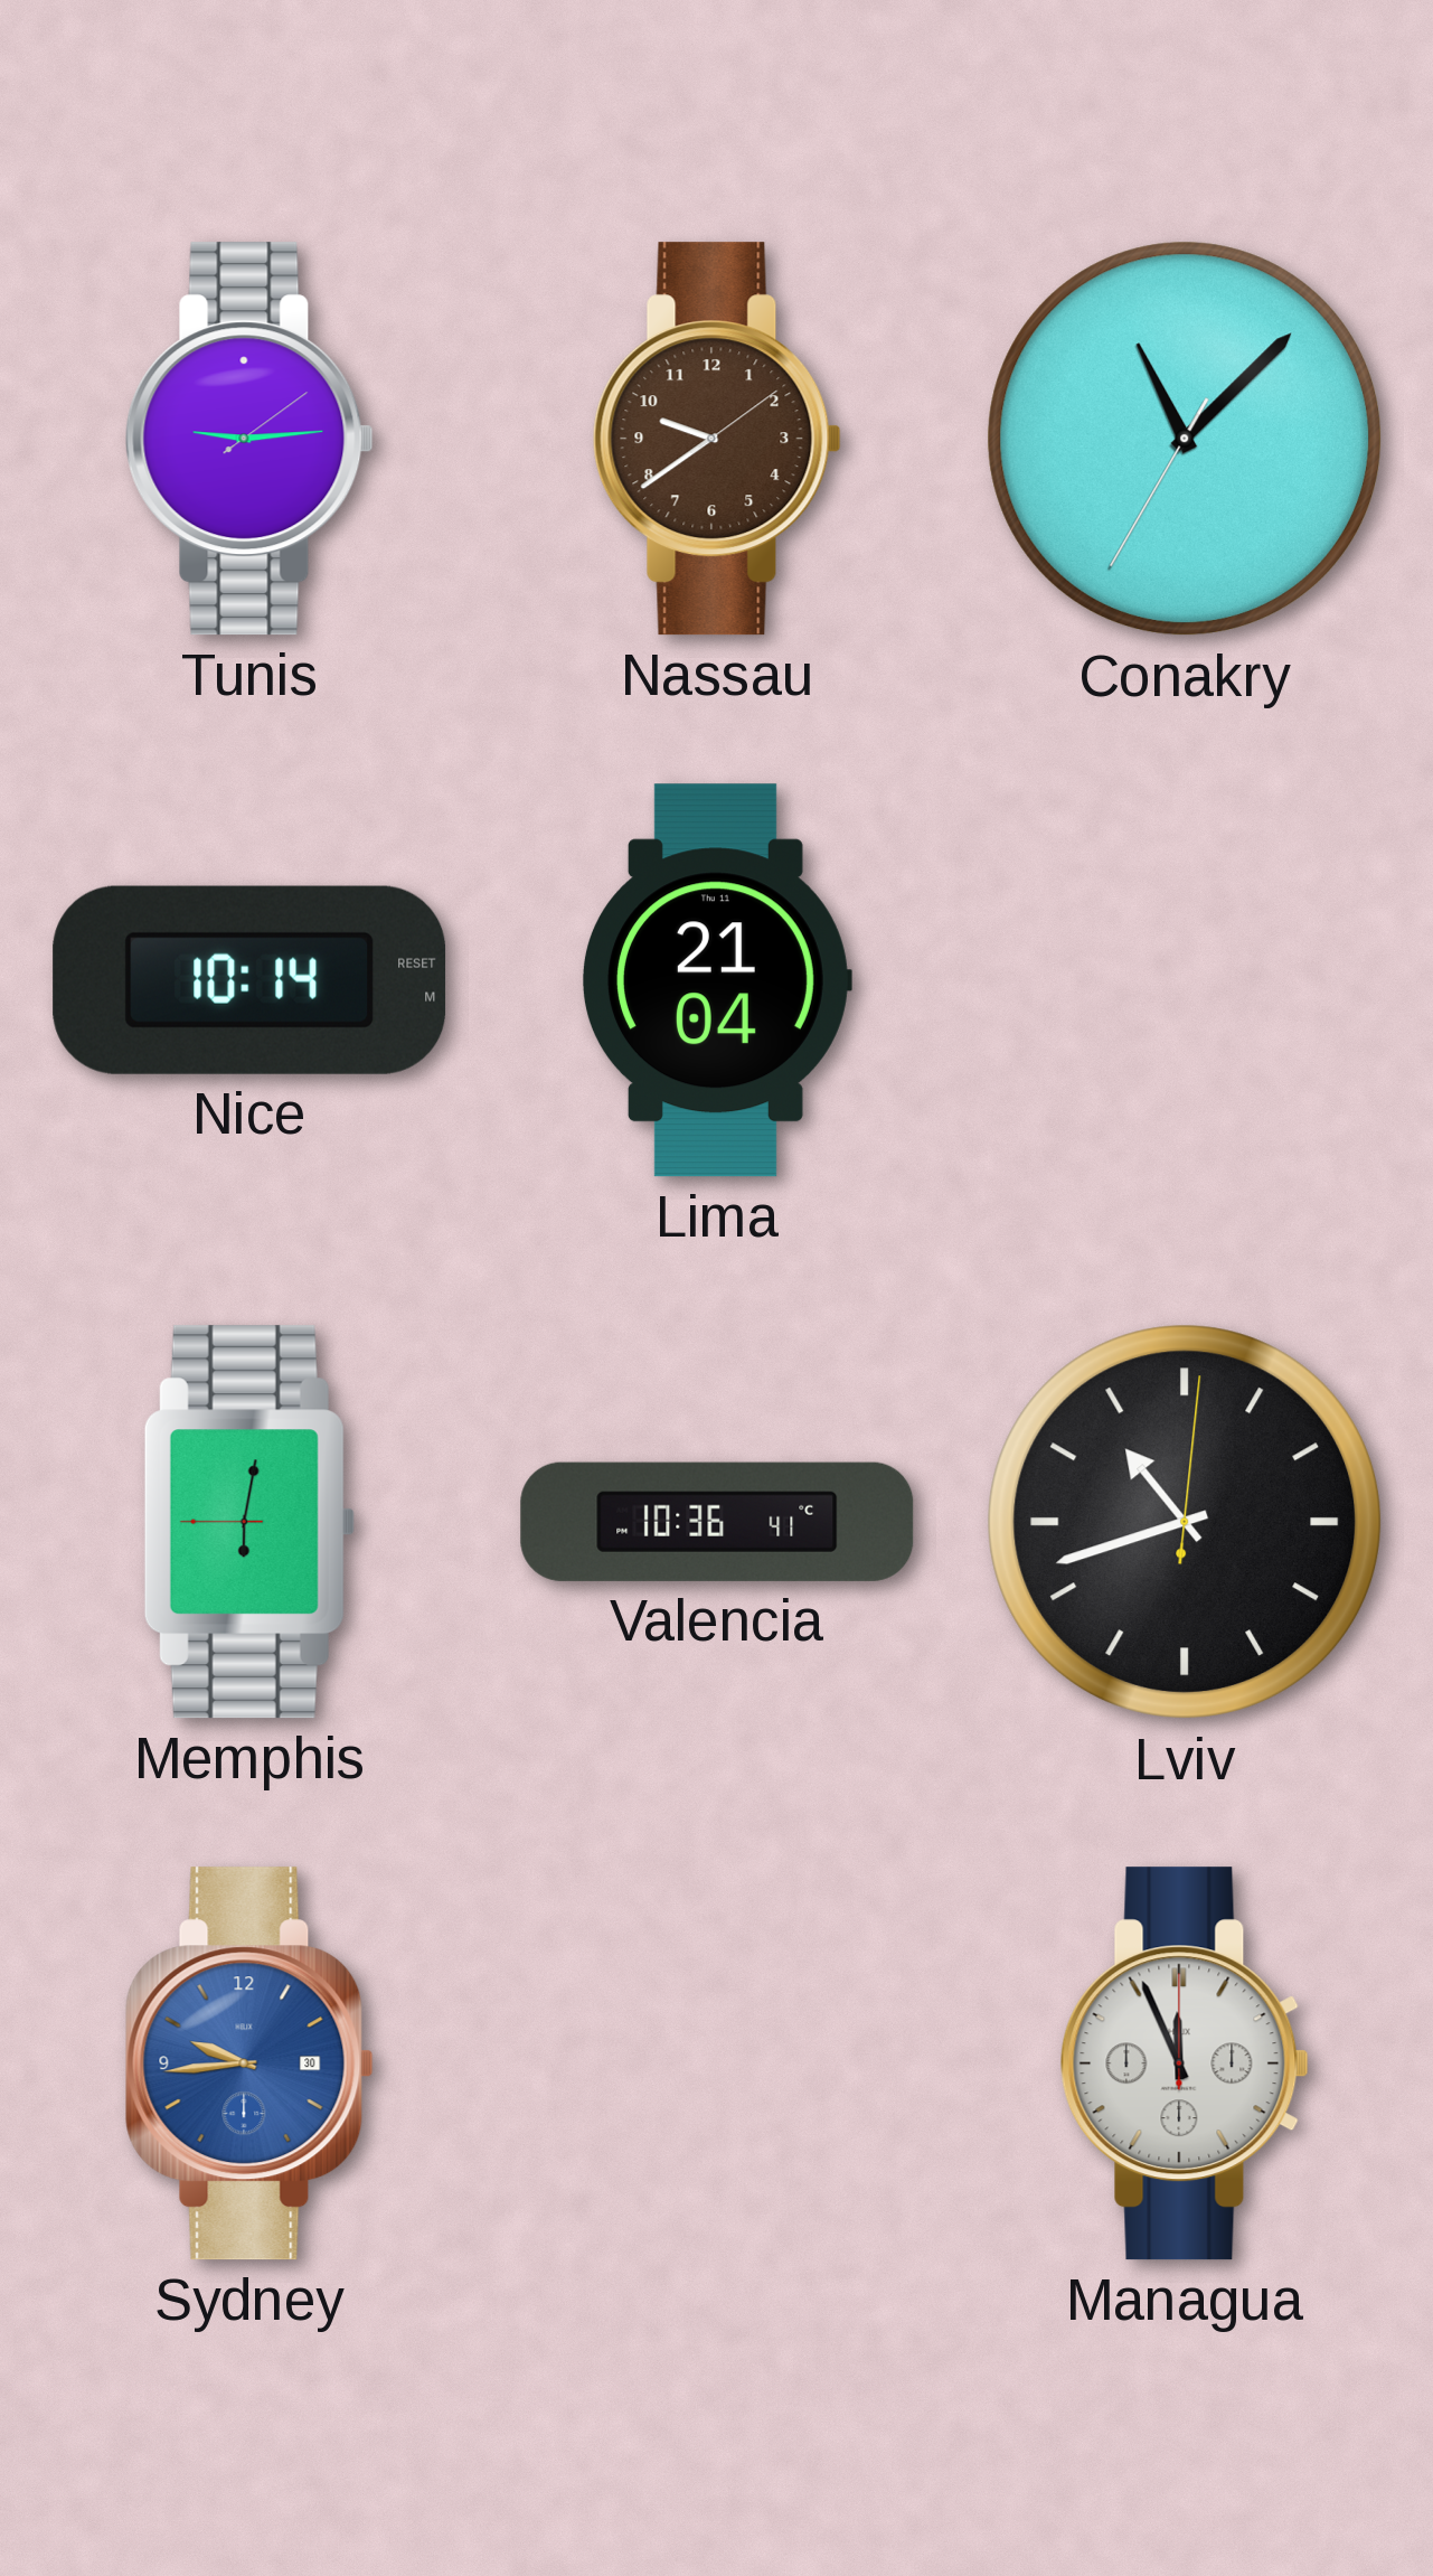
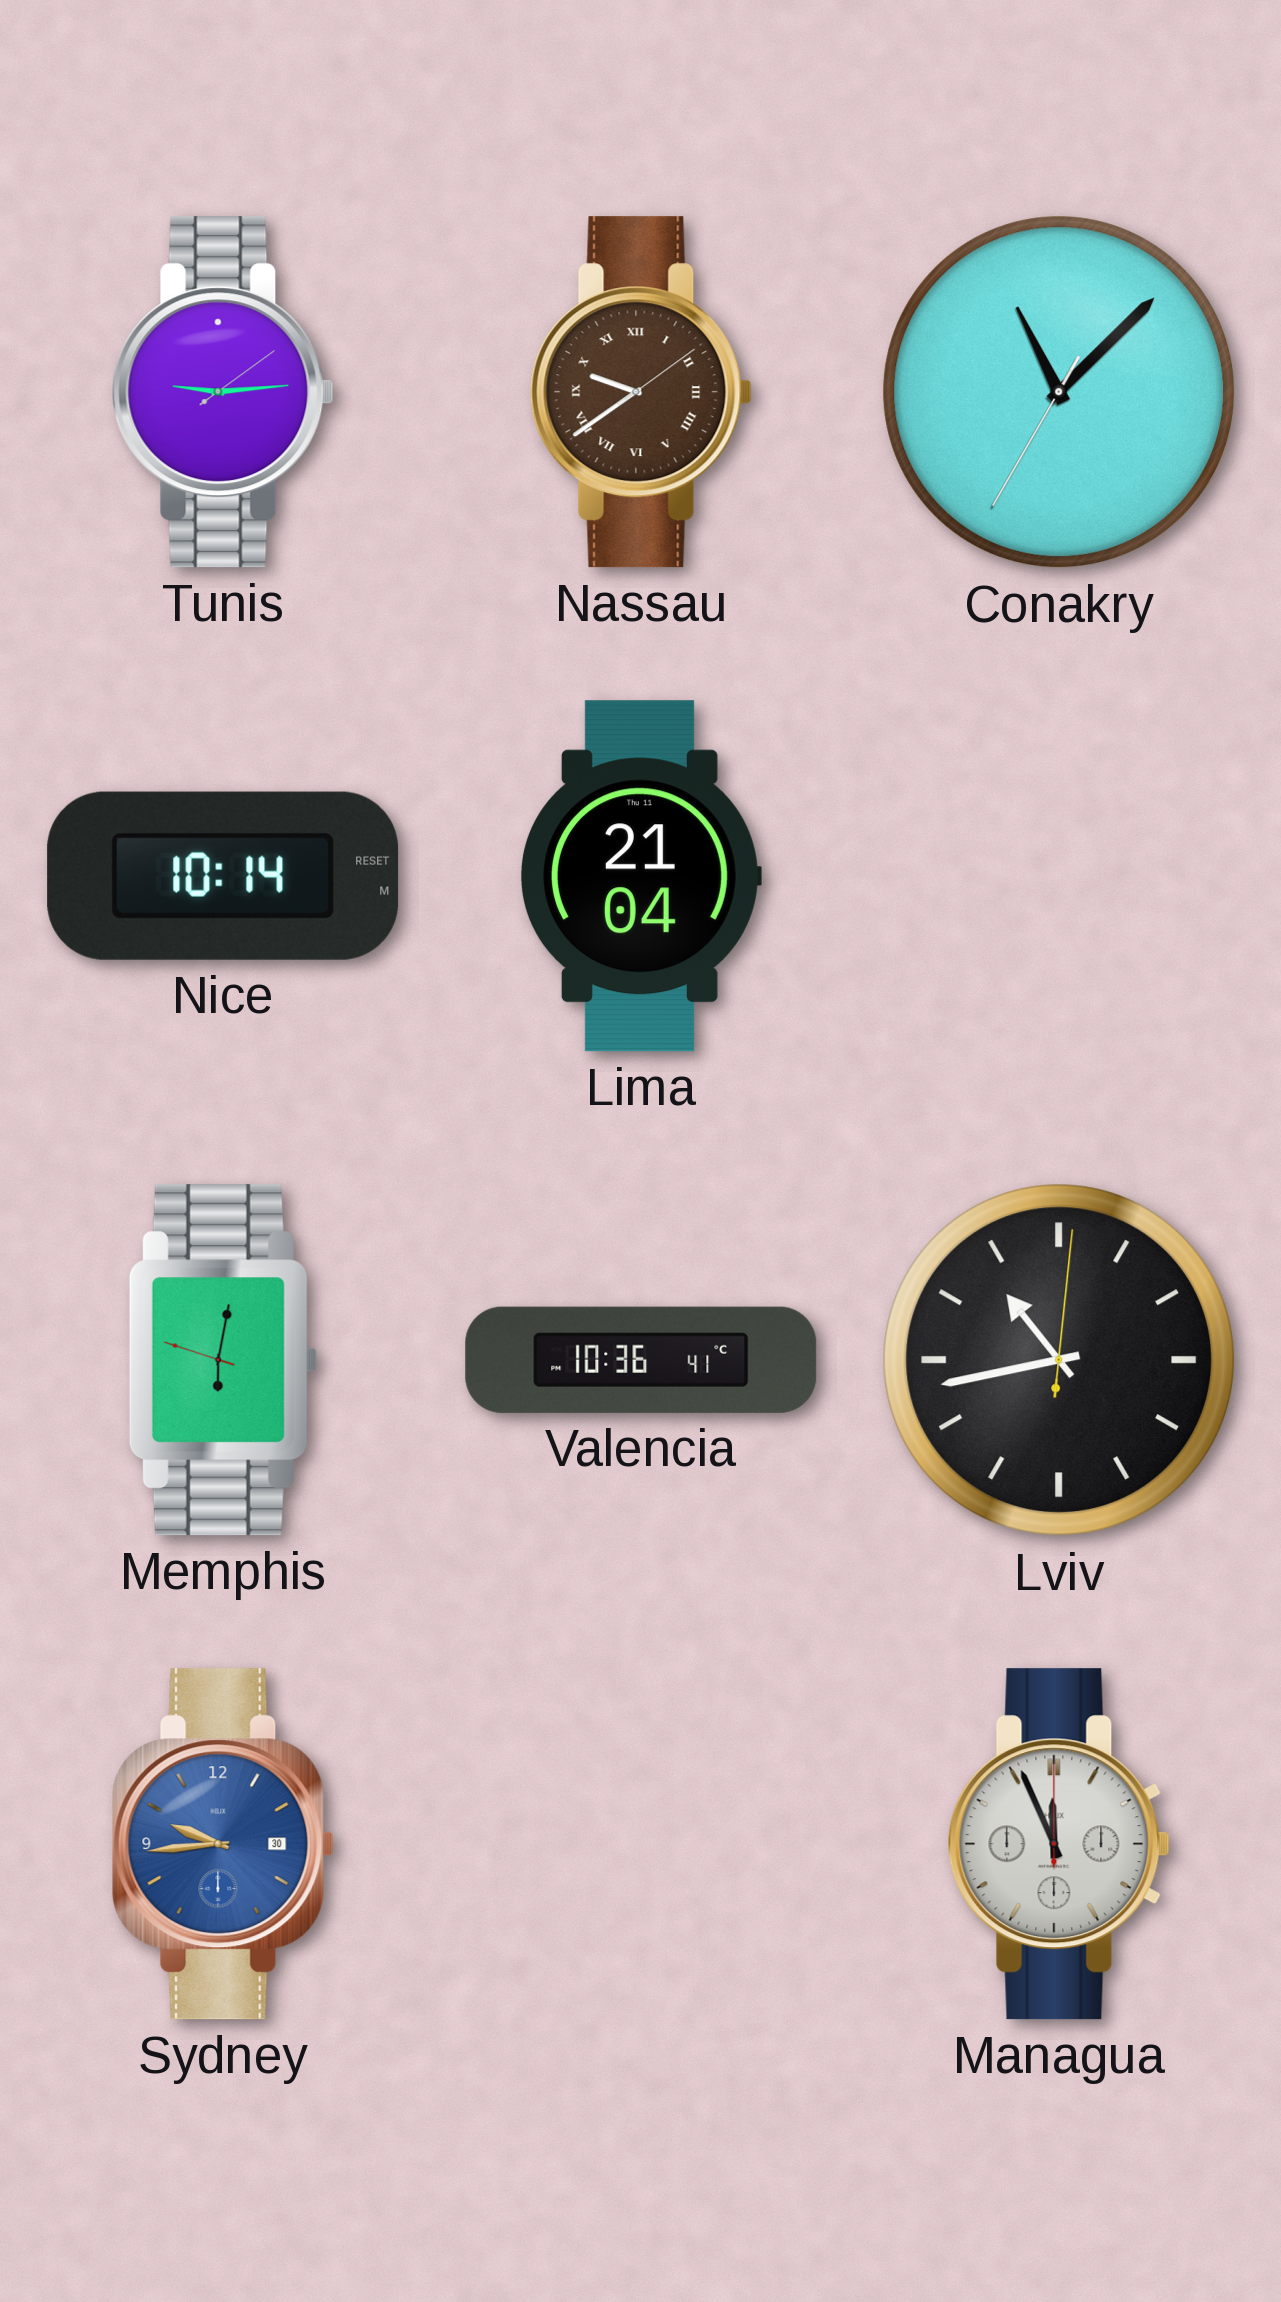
Nassau numerals: Arabic -> Roman
Memphis: 6:01:45 -> 6:01:48
Lviv: 10:42 -> 10:43
